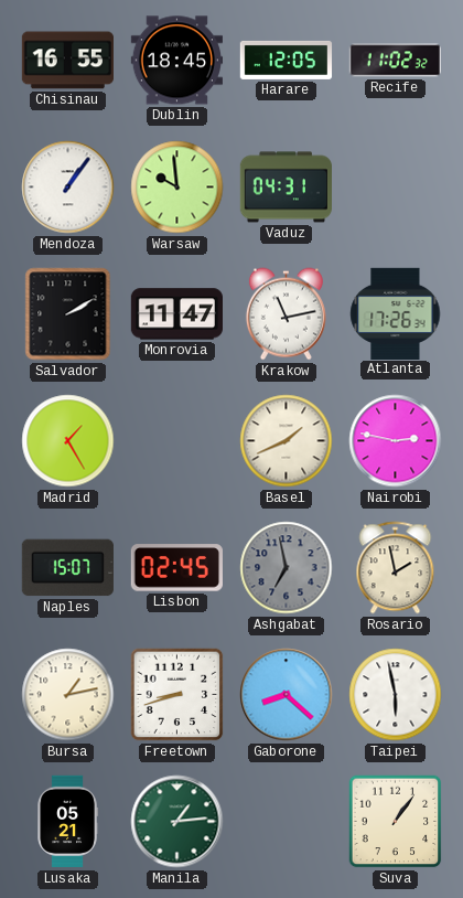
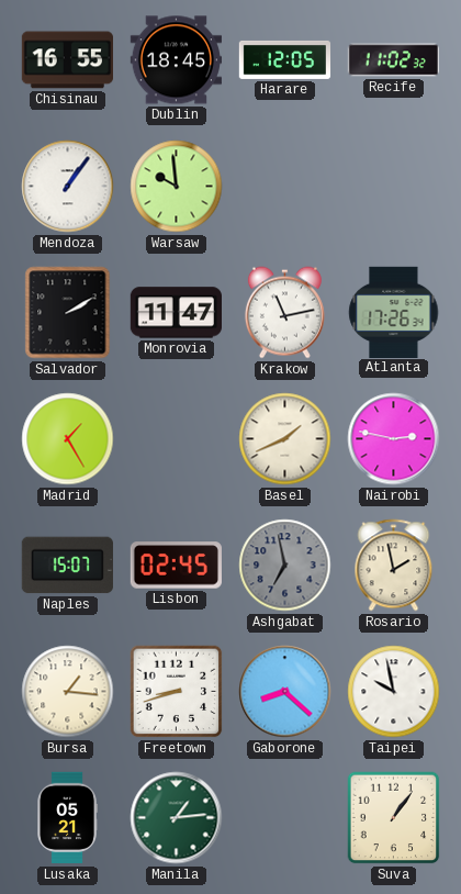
Vaduz: 04:31 -> none
Bursa: 1:13 -> 1:16
Taipei: 5:58 -> 9:58
